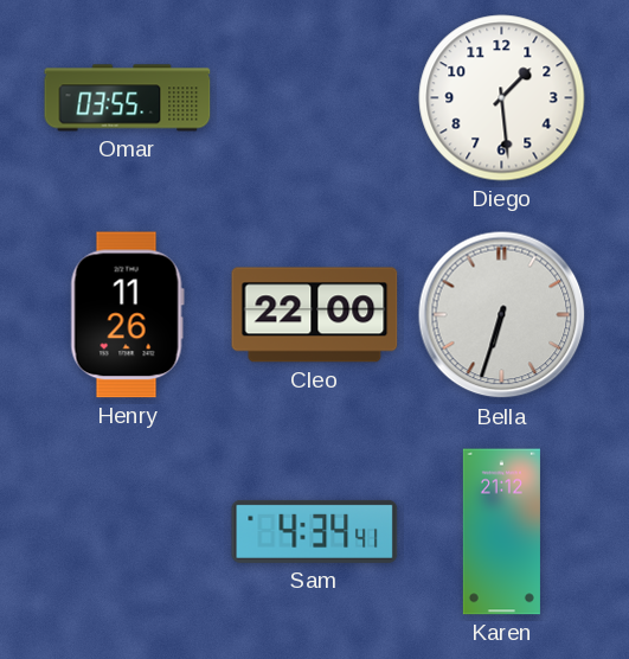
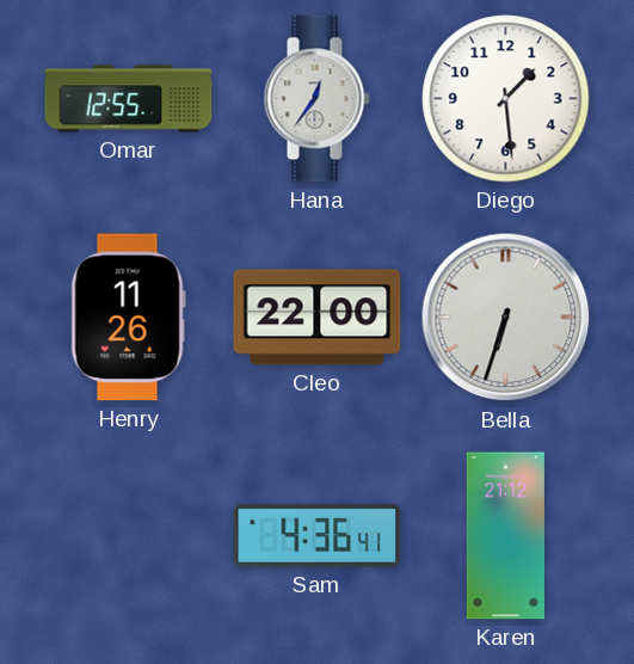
Omar: 03:55 -> 12:55
Hana: none -> 12:36
Sam: 4:34 -> 4:36
